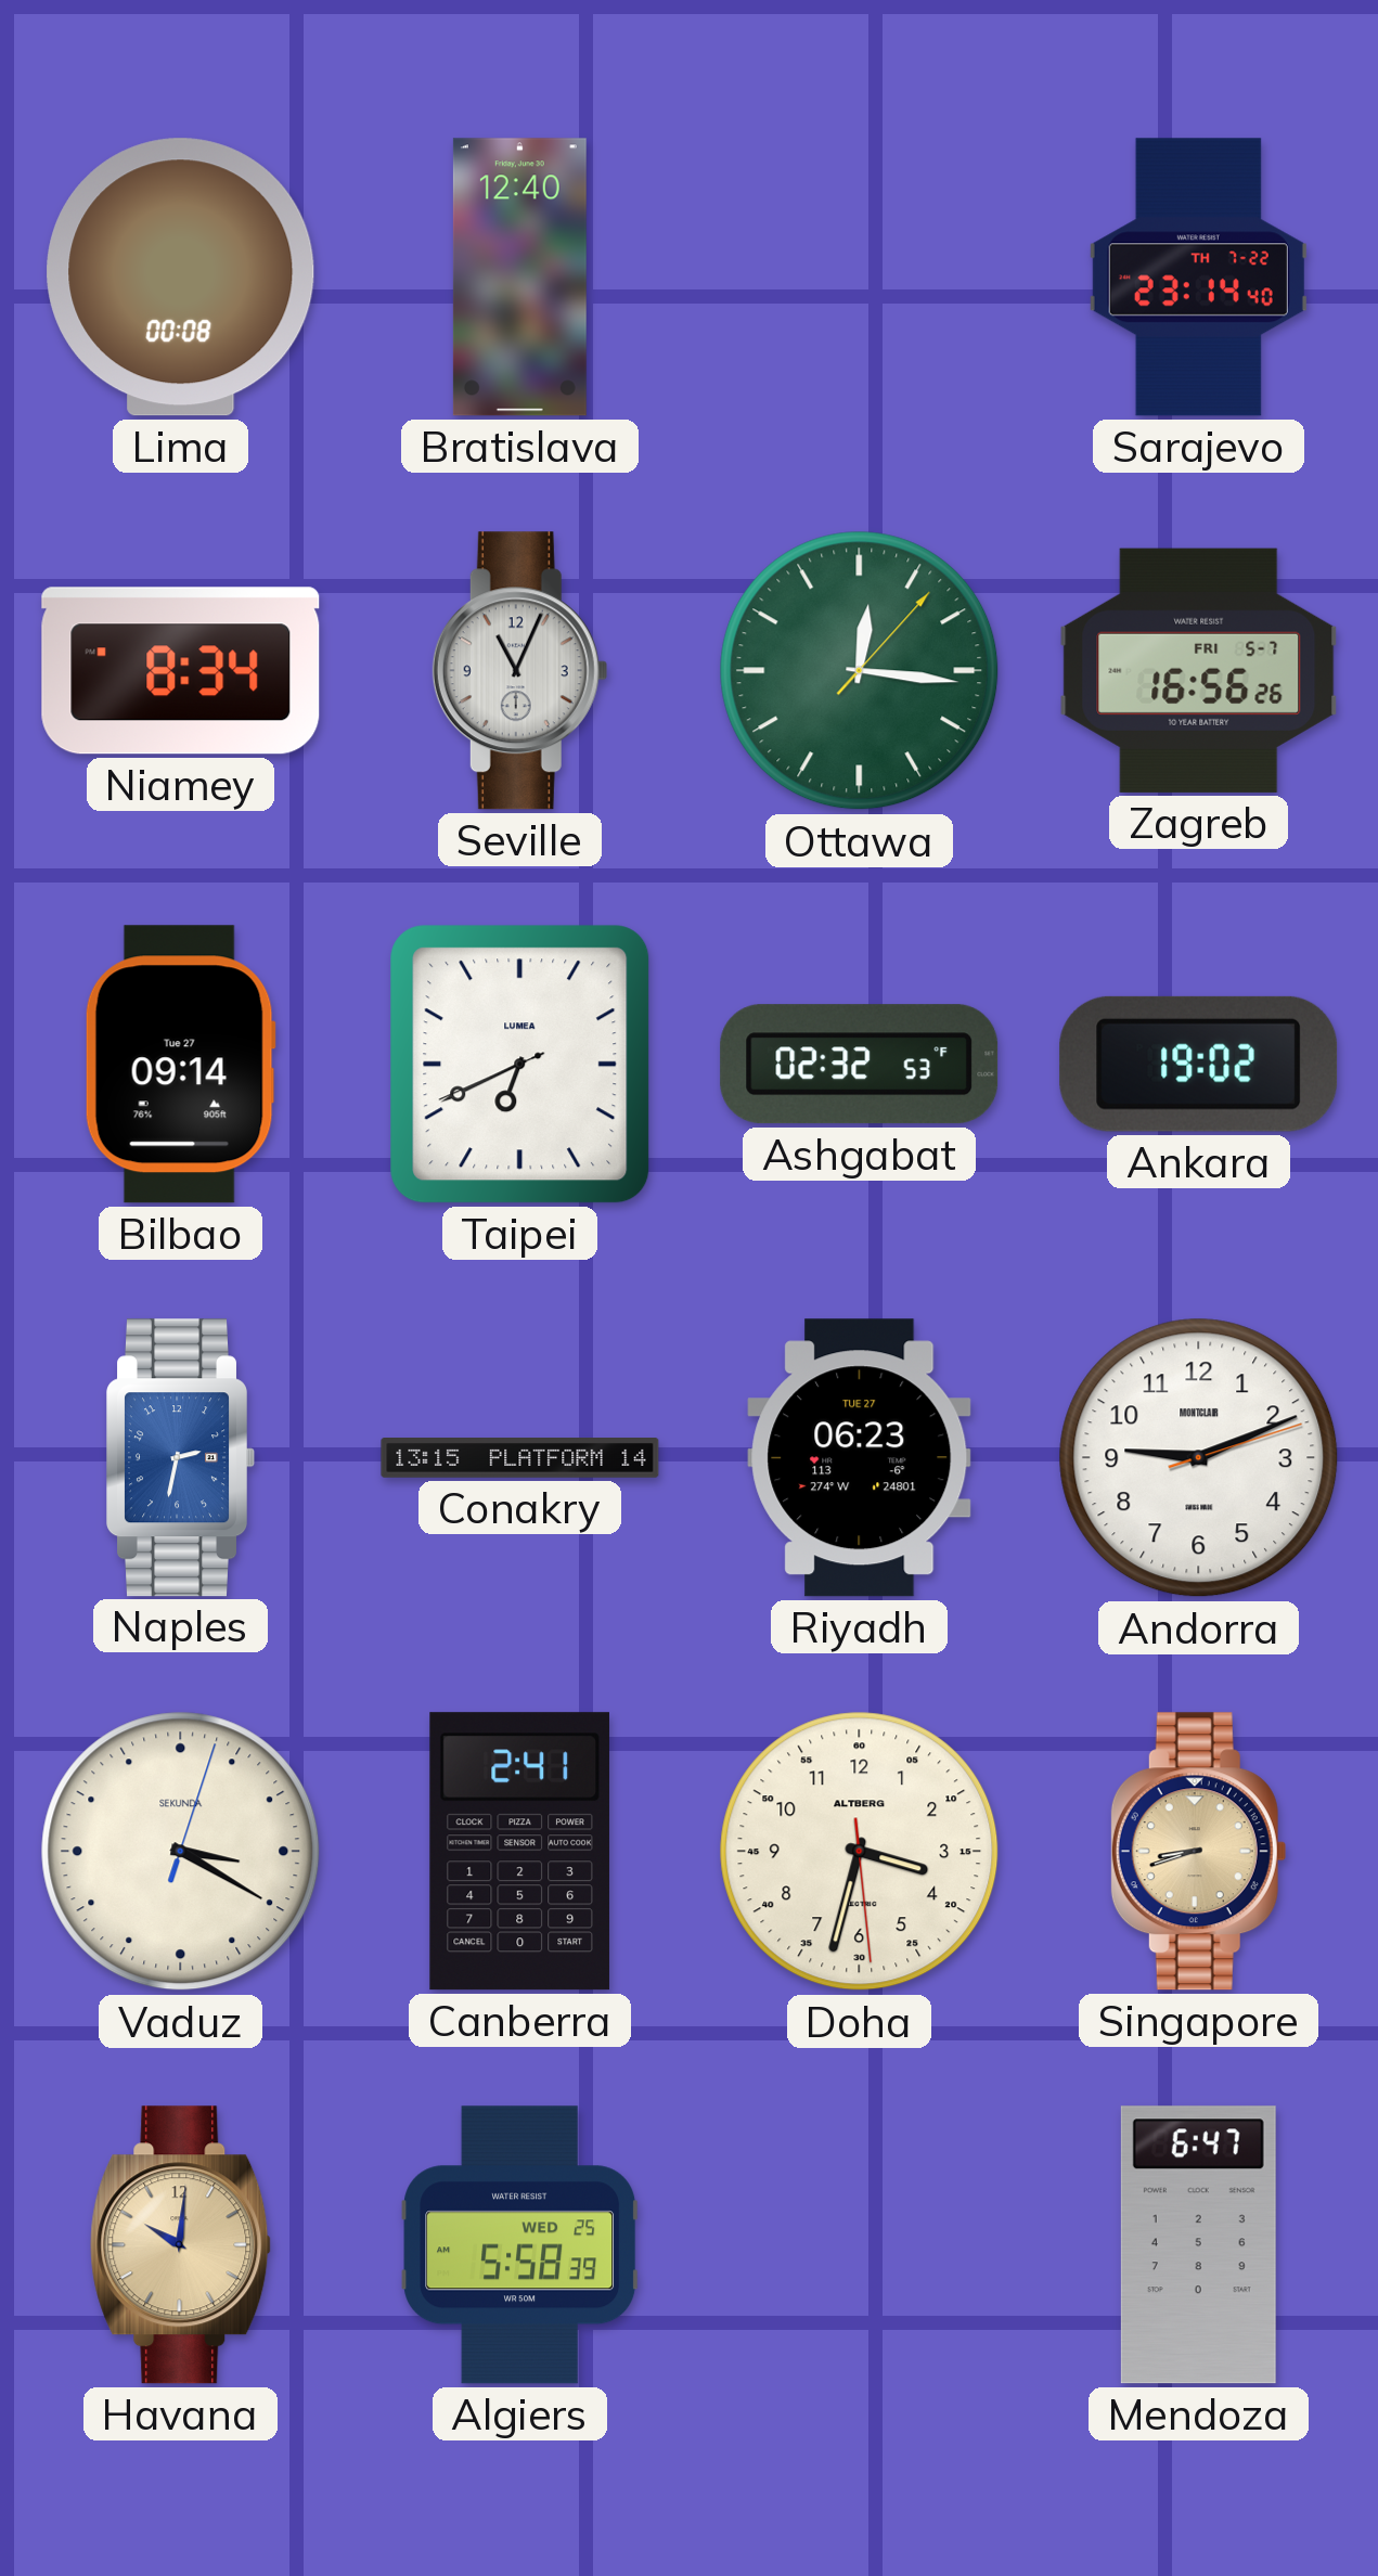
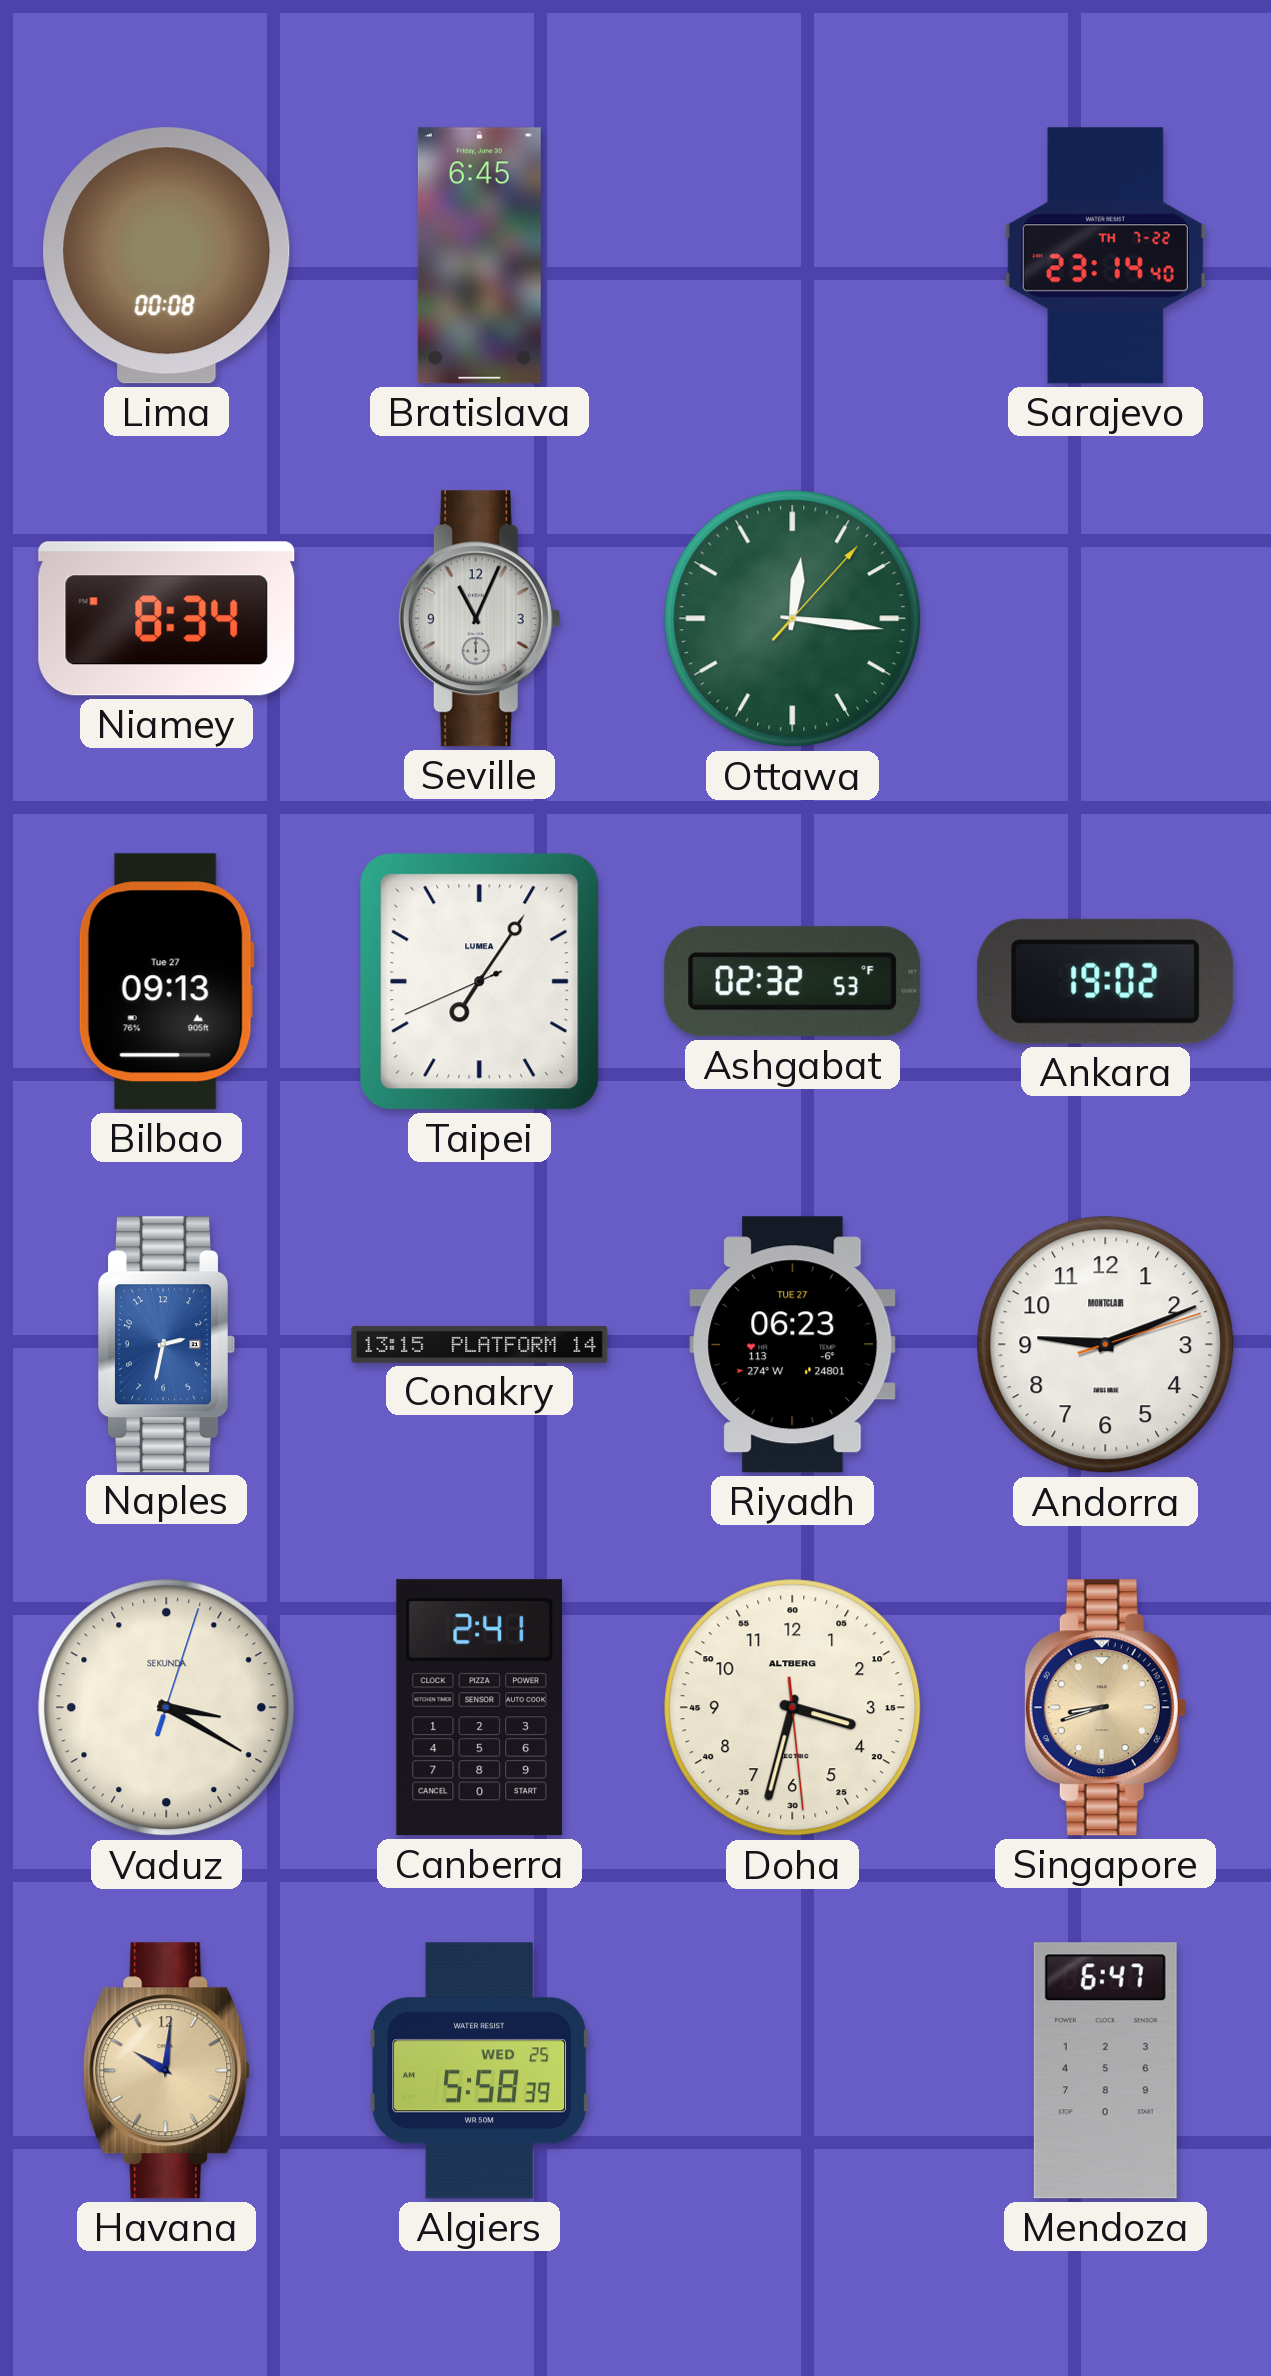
Bratislava: 12:40 -> 6:45
Zagreb: 16:56 -> none
Bilbao: 09:14 -> 09:13
Taipei: 6:40 -> 7:05
